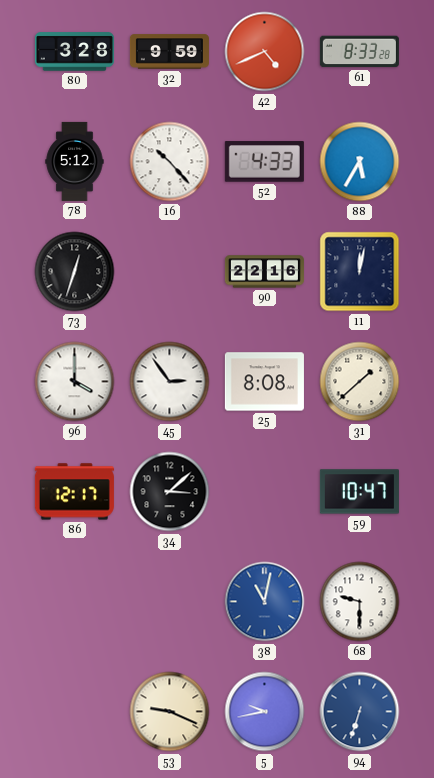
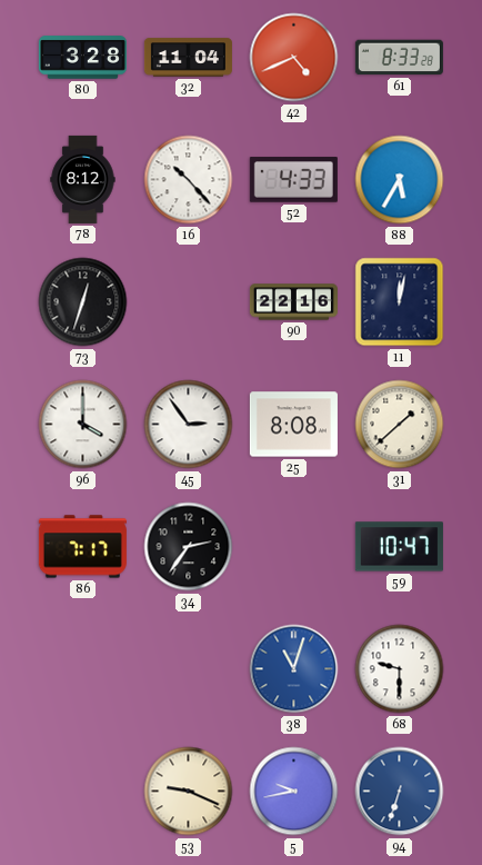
32: 9:59 -> 11:04
78: 5:12 -> 8:12
86: 12:17 -> 7:17
34: 3:08 -> 2:36
38: 11:02 -> 11:03
